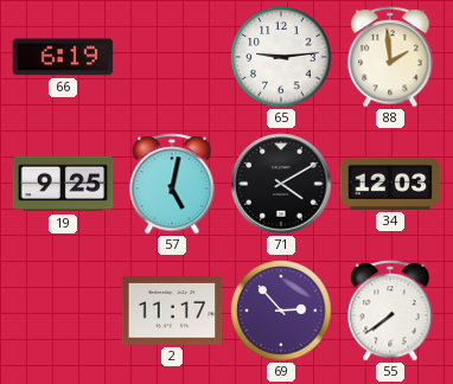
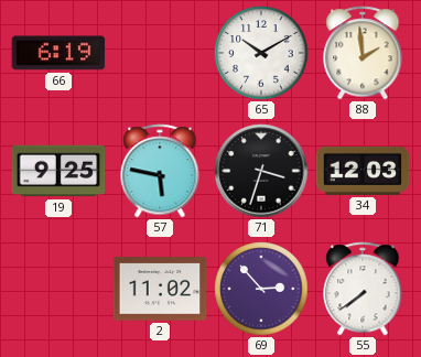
65: 9:14 -> 10:10
57: 5:02 -> 5:47
71: 4:10 -> 3:33
2: 11:17 -> 11:02
